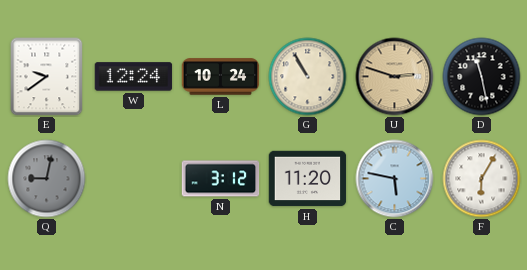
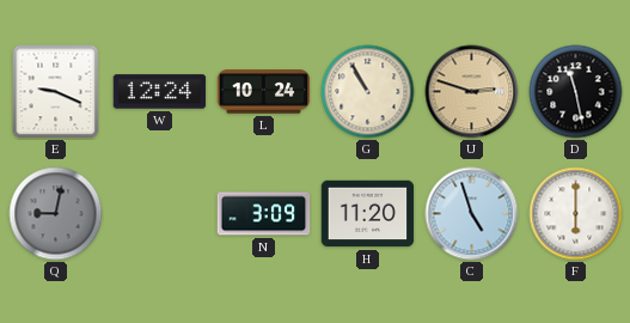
E: 9:39 -> 9:19
N: 3:12 -> 3:09
C: 5:47 -> 4:57
F: 6:05 -> 6:00
